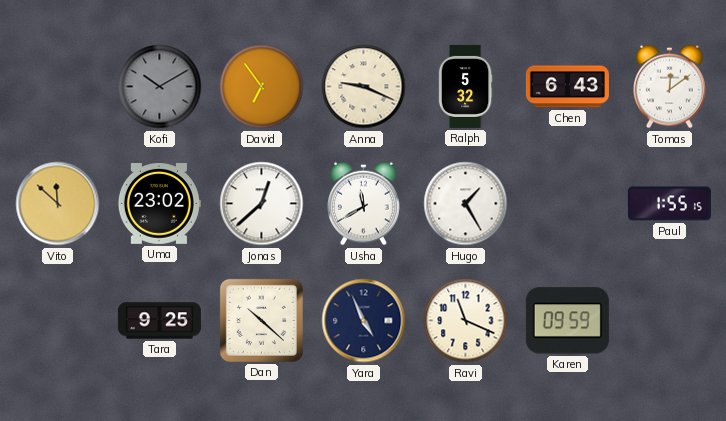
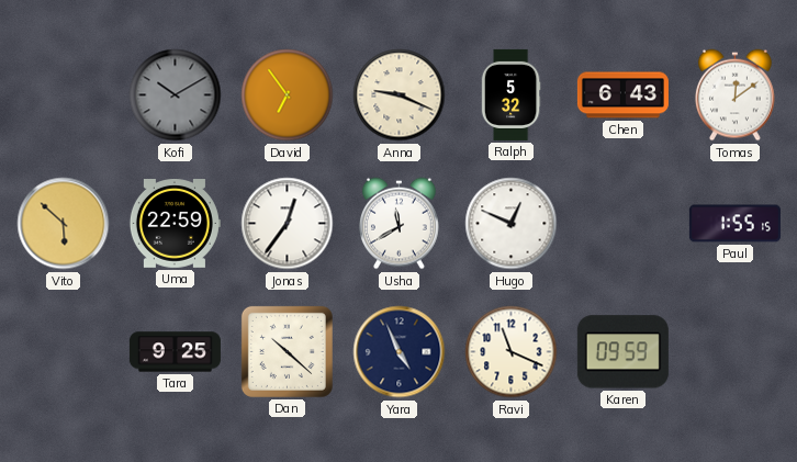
Vito: 11:52 -> 5:52
Uma: 23:02 -> 22:59
Jonas: 12:38 -> 12:36
Hugo: 1:25 -> 12:49
